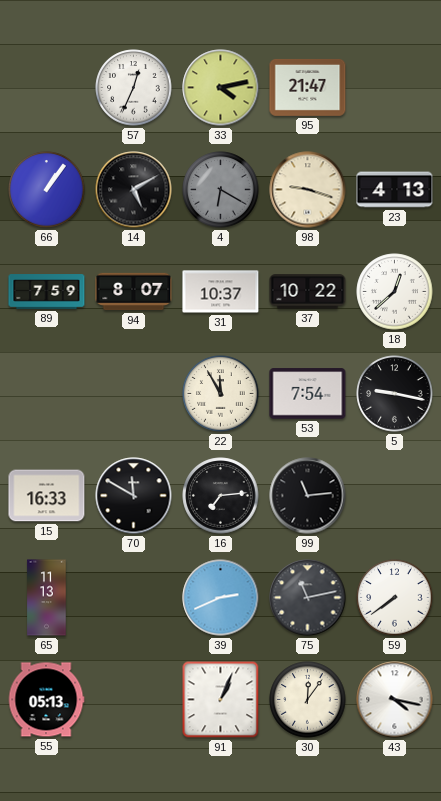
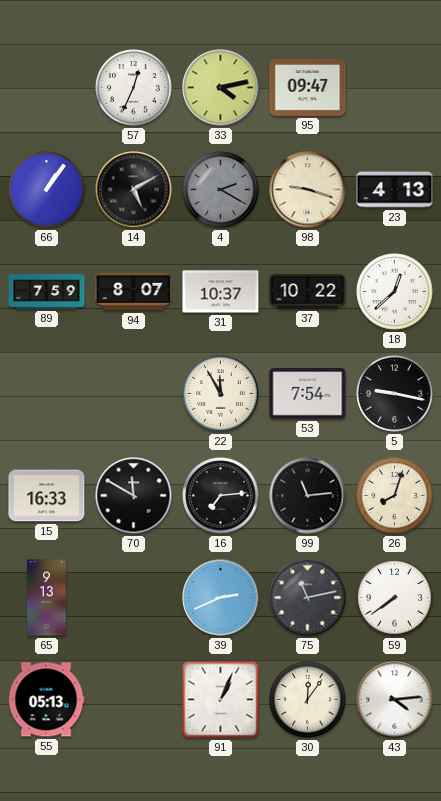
95: 21:47 -> 09:47
4: 6:20 -> 2:20
26: none -> 8:03
65: 11:13 -> 9:13
43: 4:17 -> 4:14
